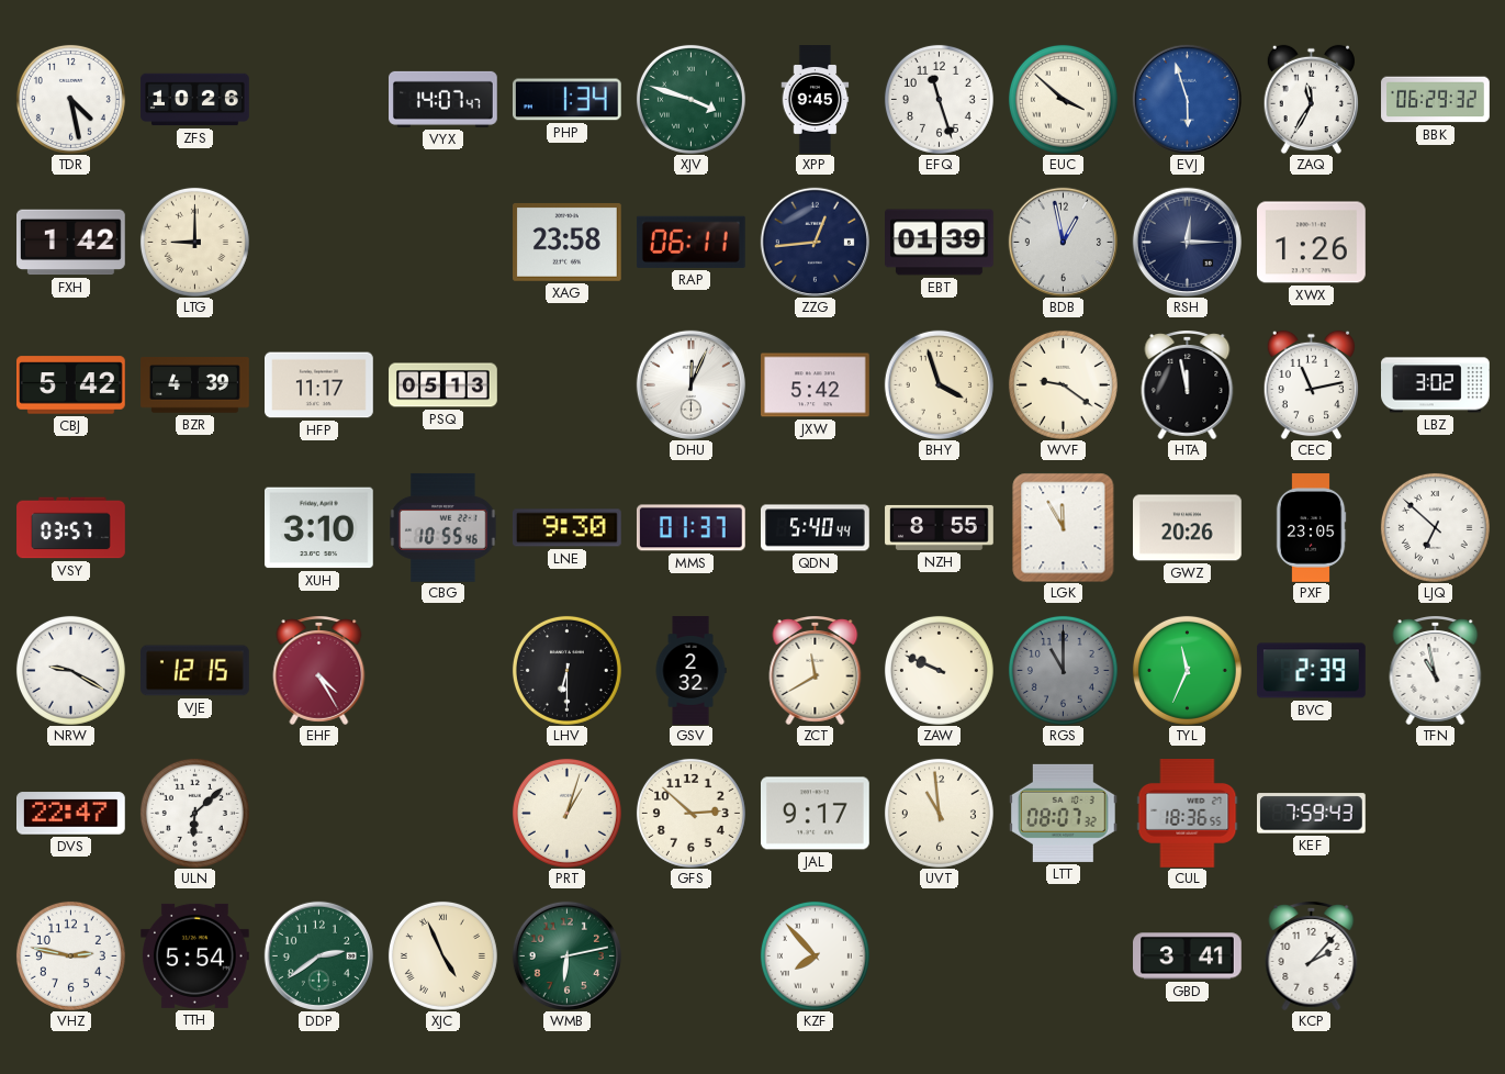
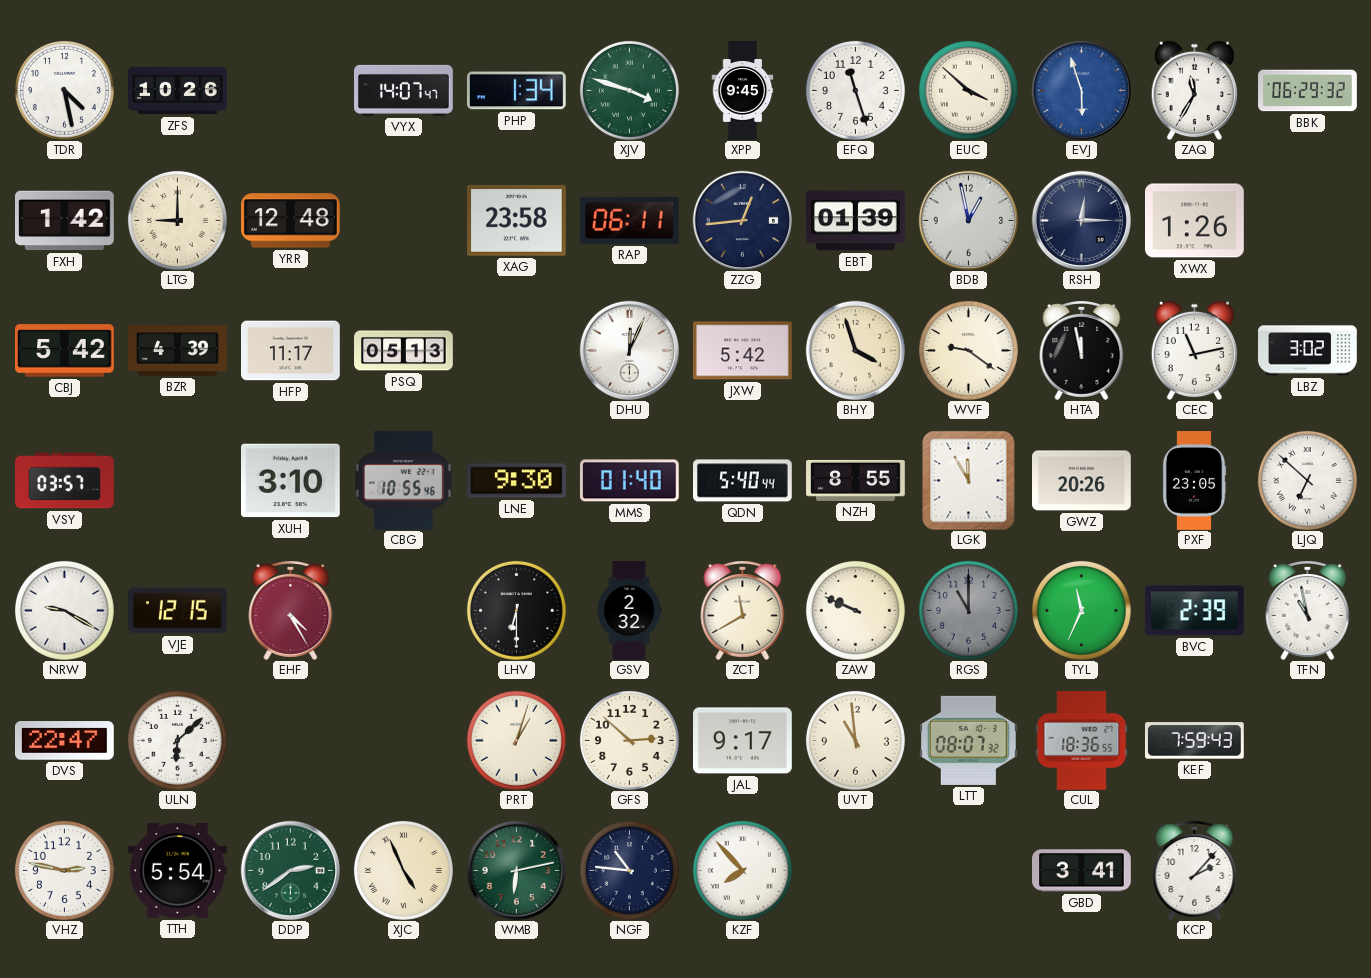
YRR: none -> 12:48
MMS: 01:37 -> 01:40
NGF: none -> 10:46
